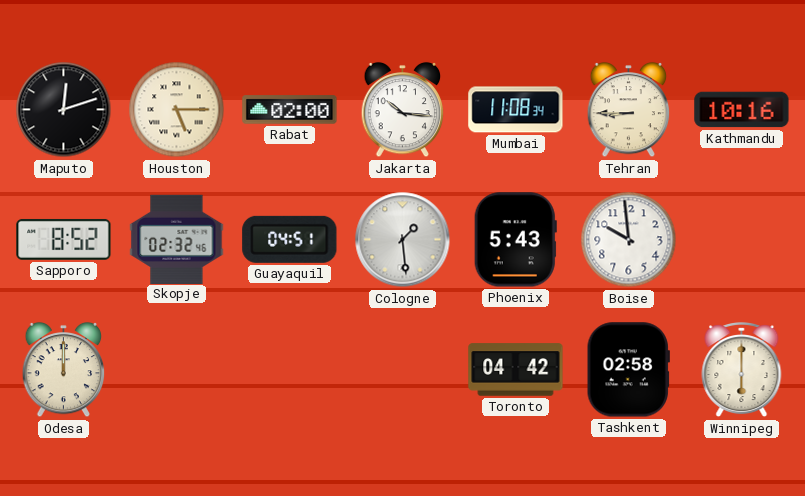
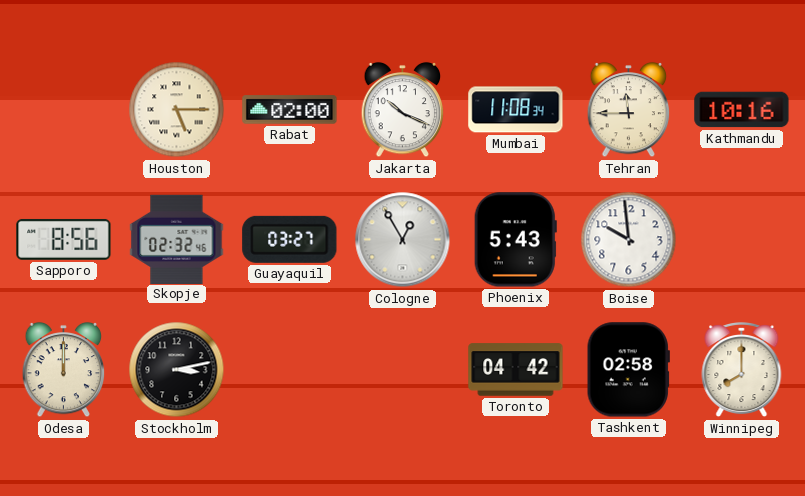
Maputo: 12:12 -> none
Jakarta: 10:16 -> 10:19
Tehran: 8:45 -> 11:45
Sapporo: 8:52 -> 8:56
Guayaquil: 04:51 -> 03:27
Cologne: 1:29 -> 12:55
Stockholm: none -> 3:13
Winnipeg: 6:00 -> 8:00
